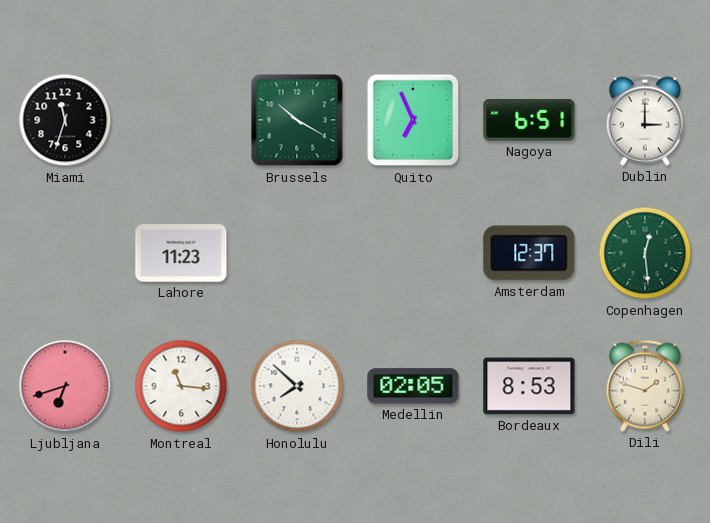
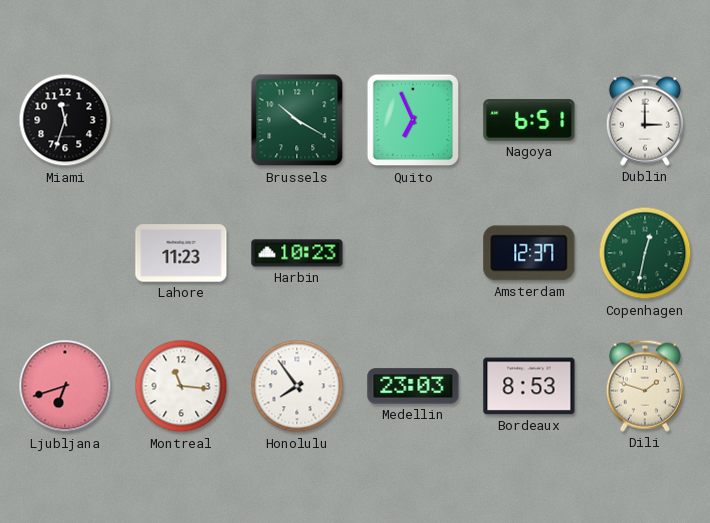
Harbin: none -> 10:23
Copenhagen: 12:29 -> 12:32
Honolulu: 7:52 -> 7:54
Medellin: 02:05 -> 23:03
